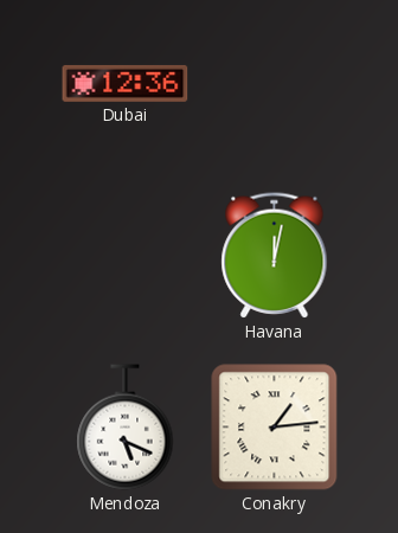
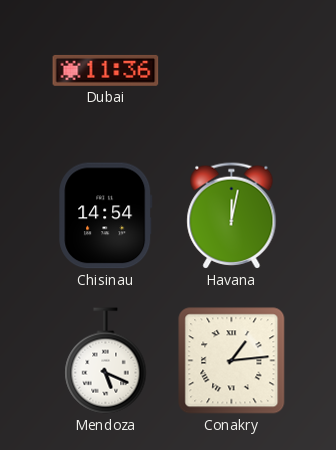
Dubai: 12:36 -> 11:36
Chisinau: none -> 14:54
